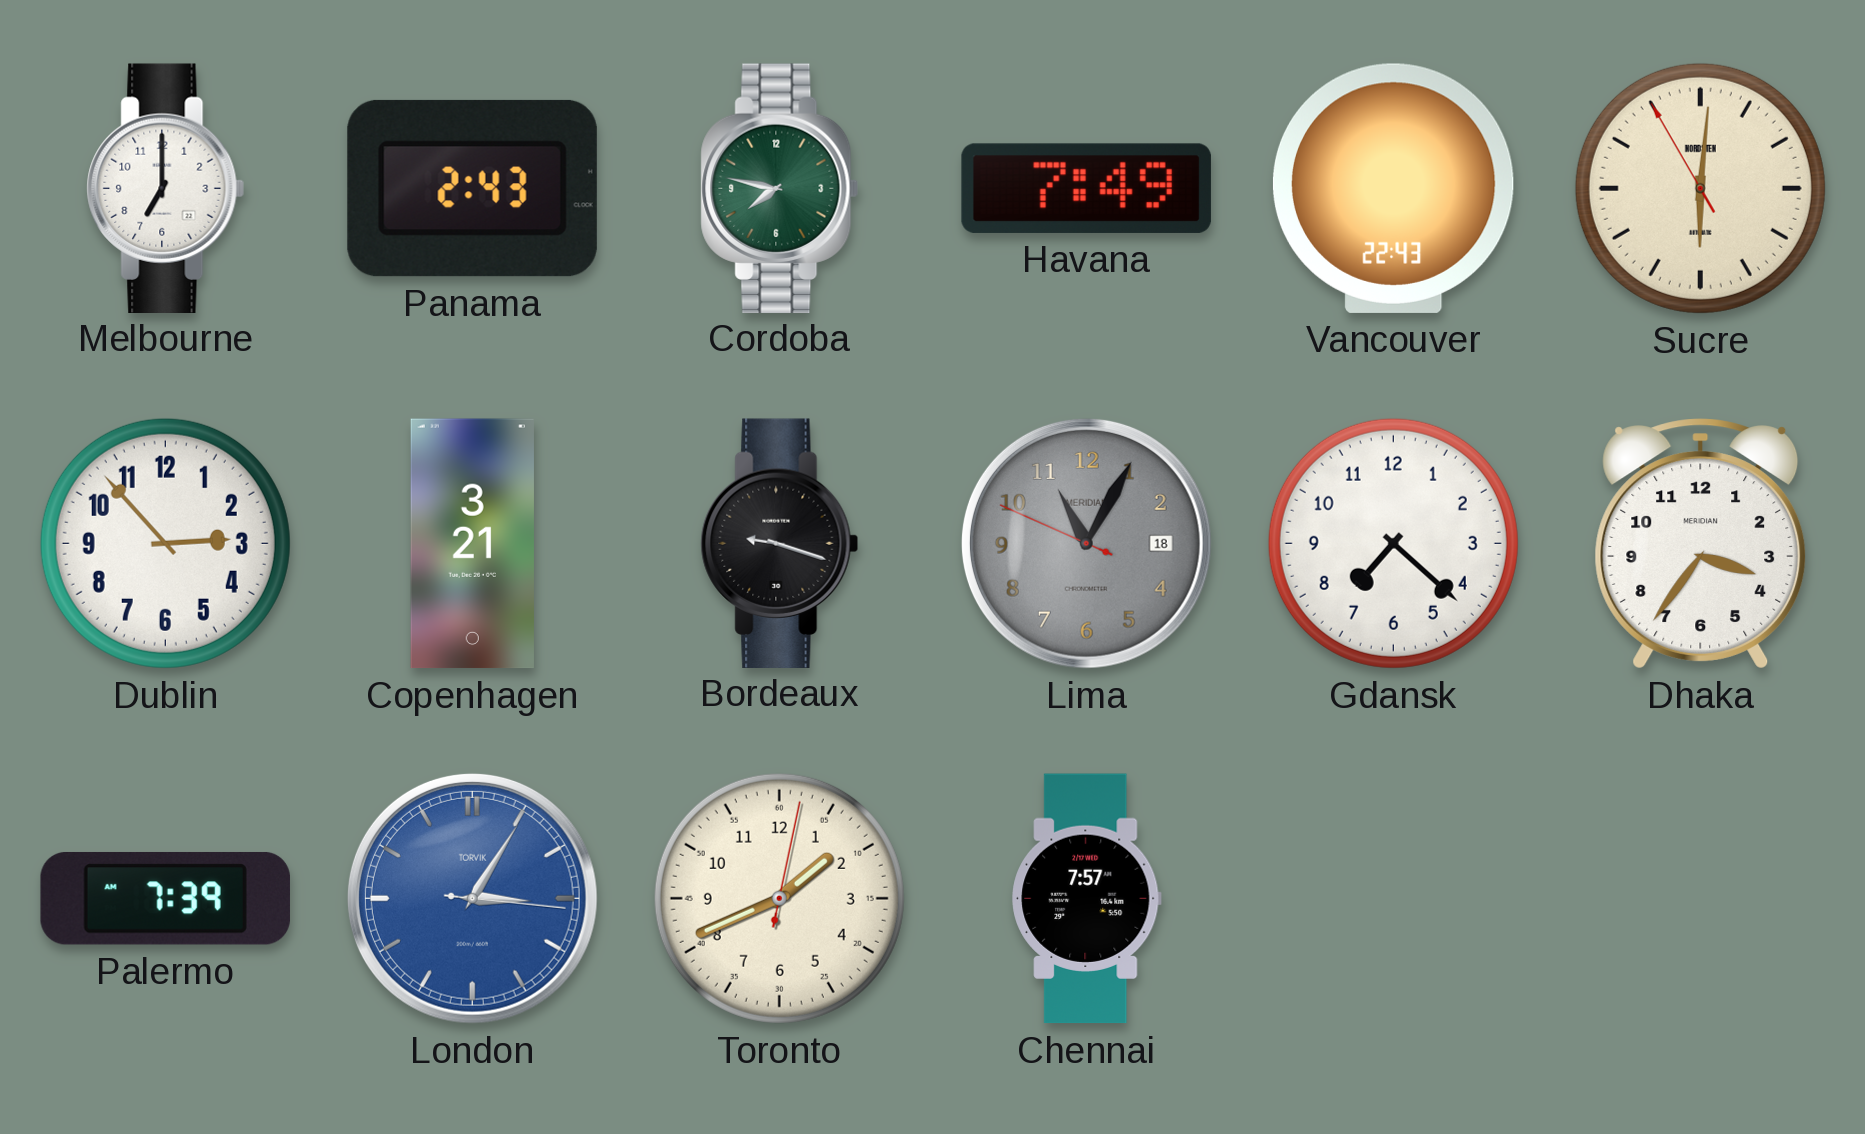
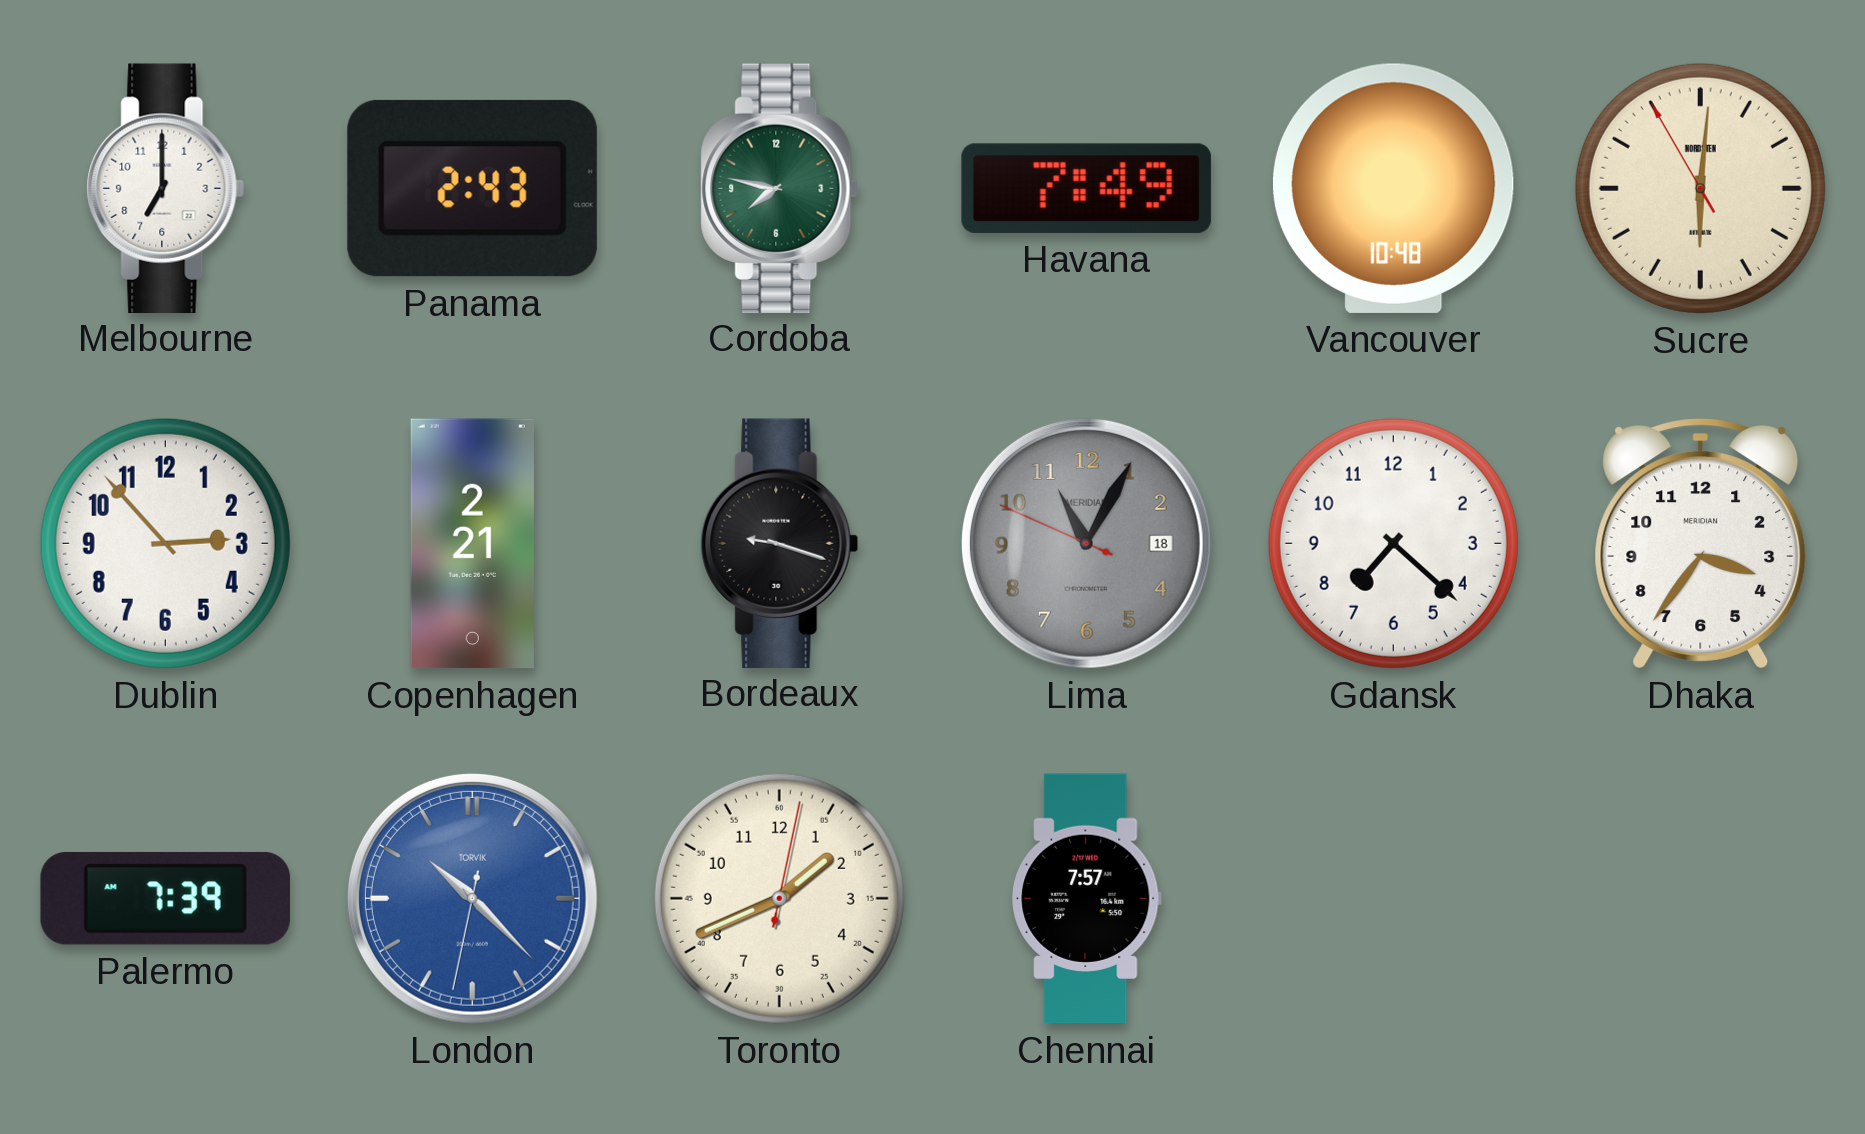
Vancouver: 22:43 -> 10:48
Copenhagen: 3:21 -> 2:21
London: 3:05 -> 10:22
